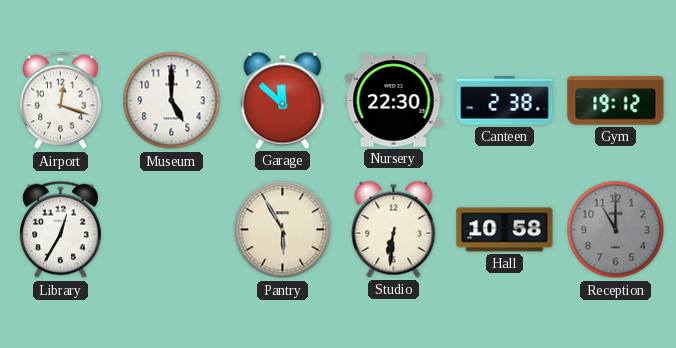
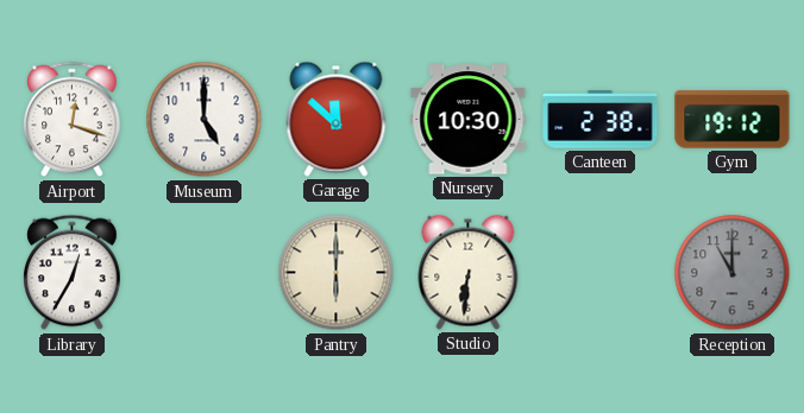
Nursery: 22:30 -> 10:30
Pantry: 5:55 -> 6:00
Hall: 10:58 -> none
